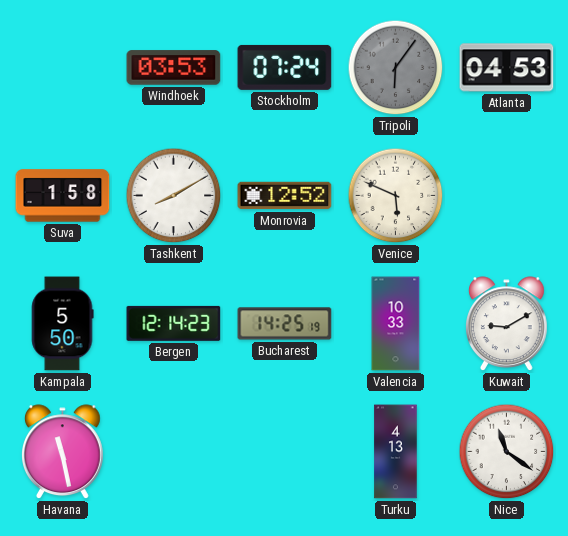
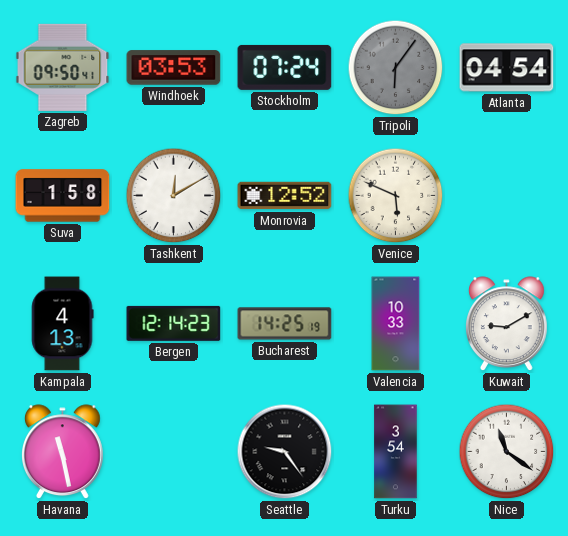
Zagreb: none -> 09:50
Atlanta: 04:53 -> 04:54
Tashkent: 8:10 -> 12:10
Kampala: 5:50 -> 4:13
Seattle: none -> 9:24
Turku: 4:13 -> 3:54
